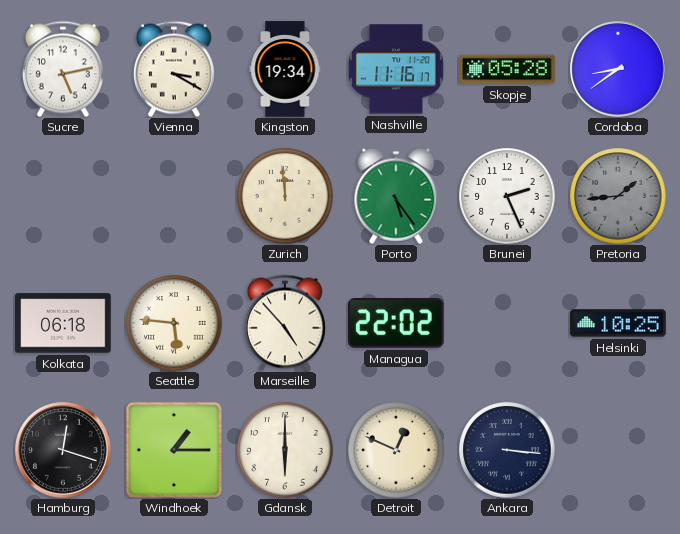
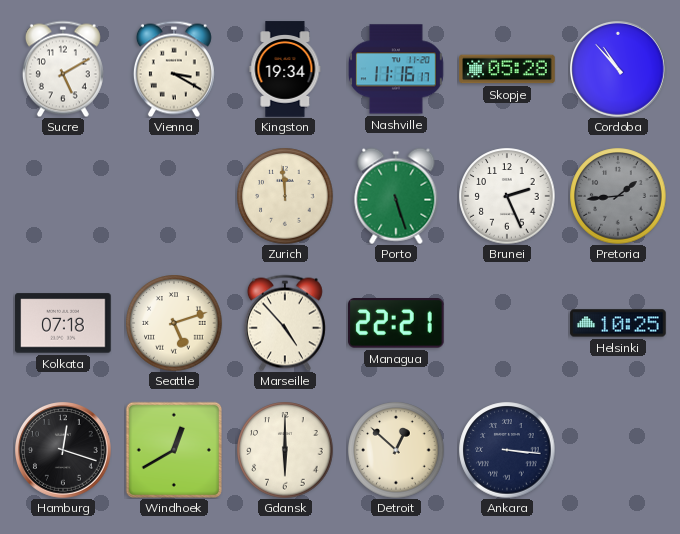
Sucre: 5:13 -> 5:10
Cordoba: 8:39 -> 10:53
Porto: 5:24 -> 5:27
Kolkata: 06:18 -> 07:18
Seattle: 5:46 -> 5:12
Managua: 22:02 -> 22:21
Windhoek: 1:15 -> 12:40
Detroit: 12:49 -> 12:52
